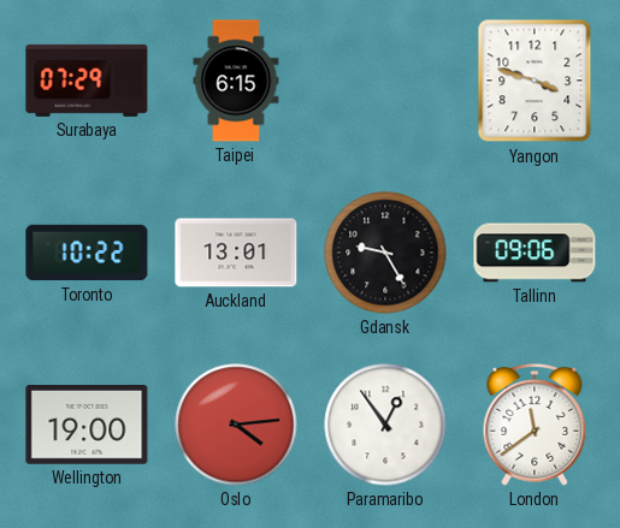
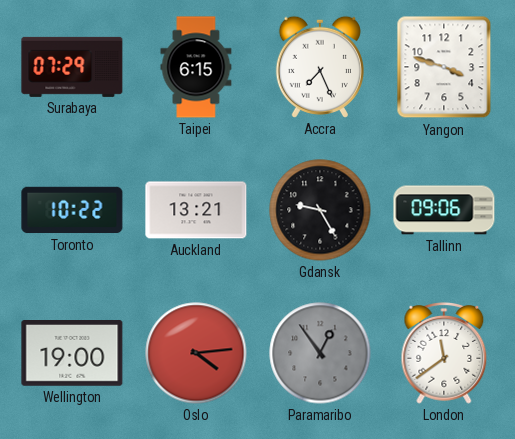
Accra: none -> 7:26
Auckland: 13:01 -> 13:21
Paramaribo dial: white -> grey
